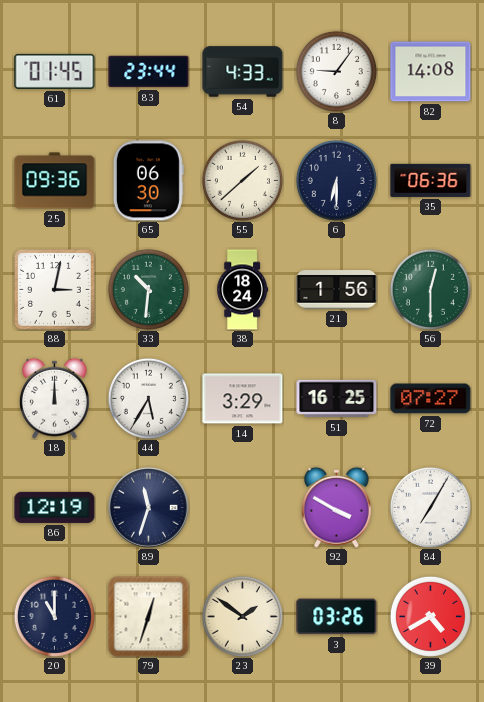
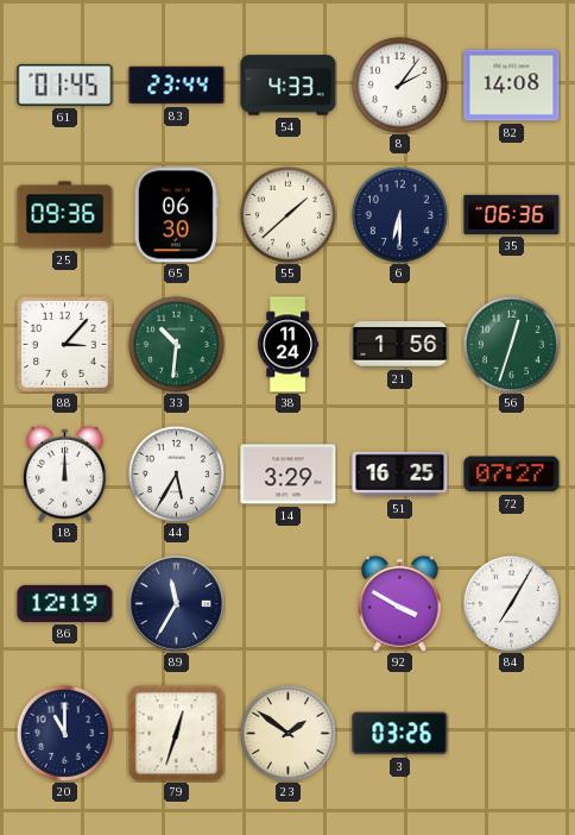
8: 9:06 -> 2:06
88: 3:02 -> 3:07
38: 18:24 -> 11:24
56: 12:30 -> 12:33
89: 11:33 -> 11:35
39: 4:40 -> none
